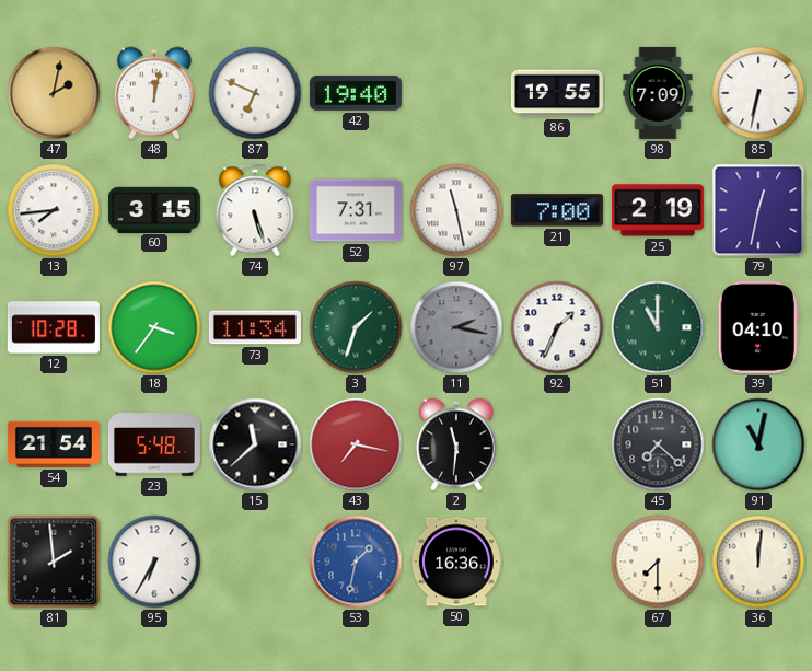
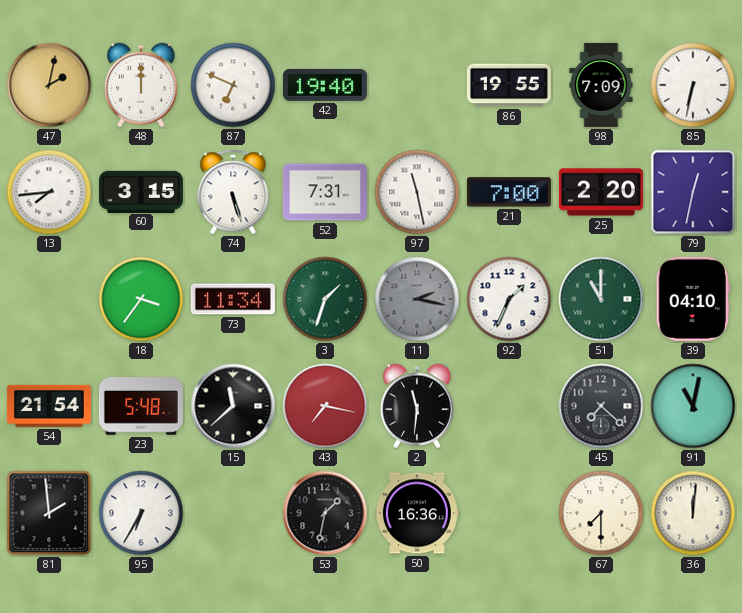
48: 12:02 -> 12:00
25: 2:19 -> 2:20
12: 10:28 -> none
53 dial: blue -> black
